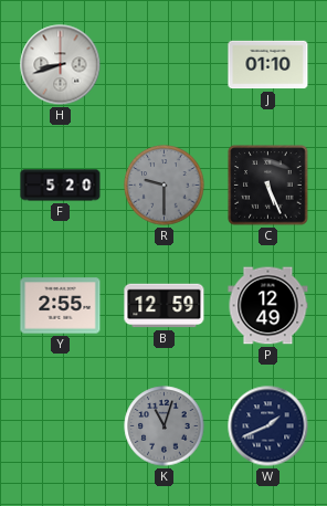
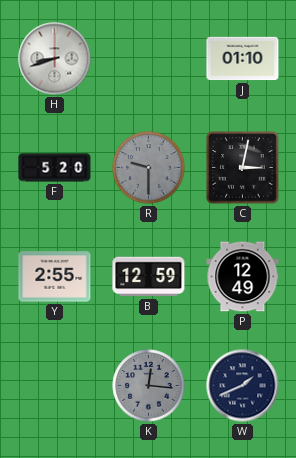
C: 5:26 -> 3:02
K: 11:03 -> 12:16
